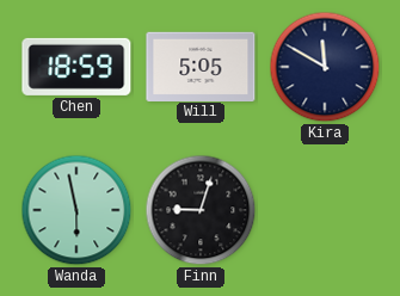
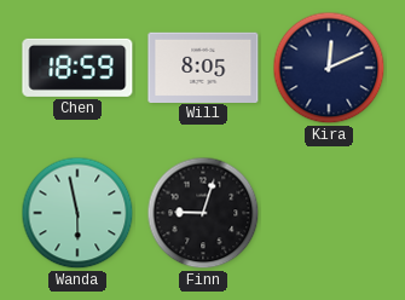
Will: 5:05 -> 8:05
Kira: 11:50 -> 12:11
